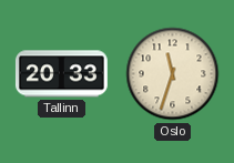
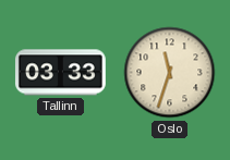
Tallinn: 20:33 -> 03:33
